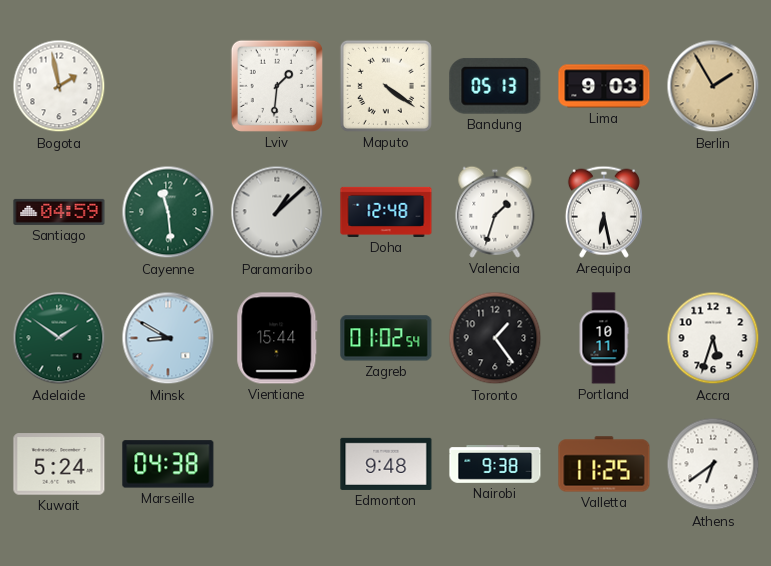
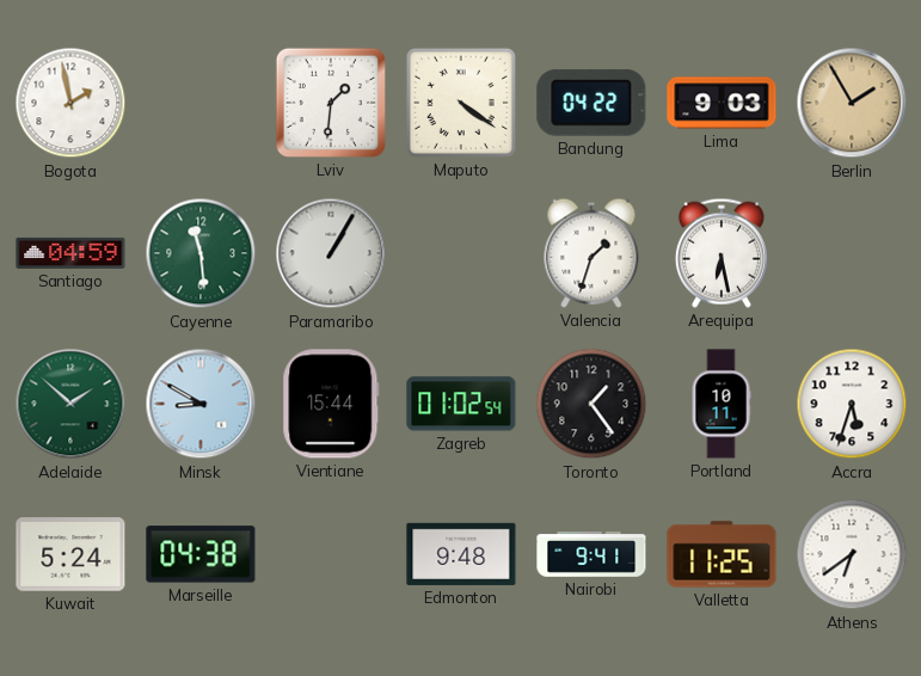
Bandung: 05:13 -> 04:22
Paramaribo: 1:08 -> 1:05
Doha: 12:48 -> none
Adelaide: 1:51 -> 1:52
Nairobi: 9:38 -> 9:41
